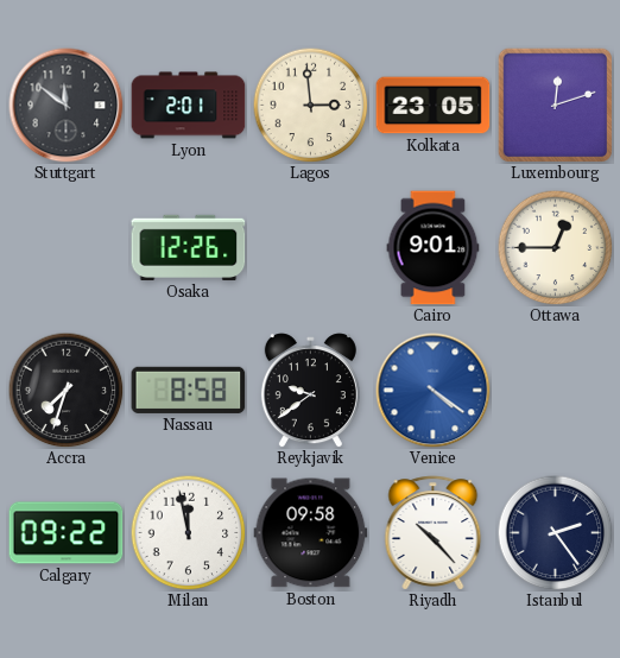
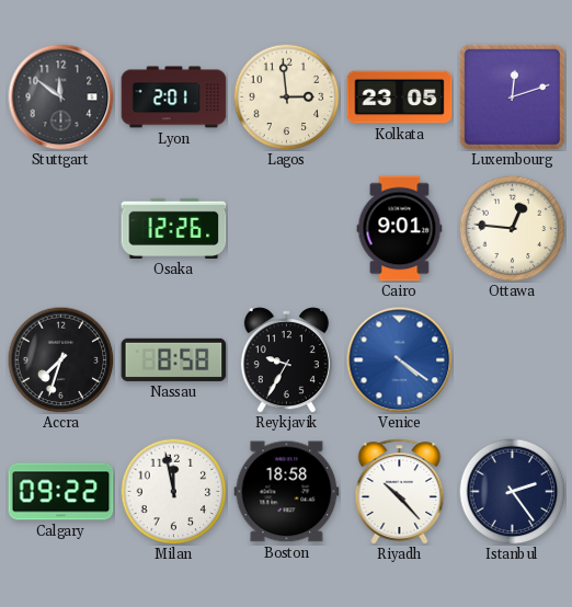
Ottawa: 12:45 -> 12:46
Reykjavik: 9:39 -> 9:35
Boston: 09:58 -> 18:58
